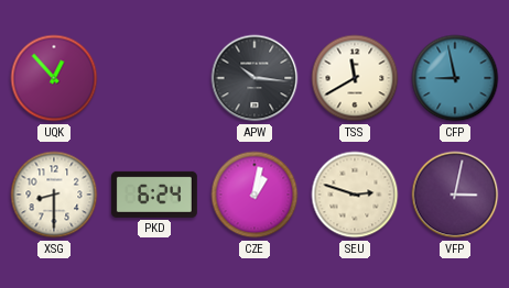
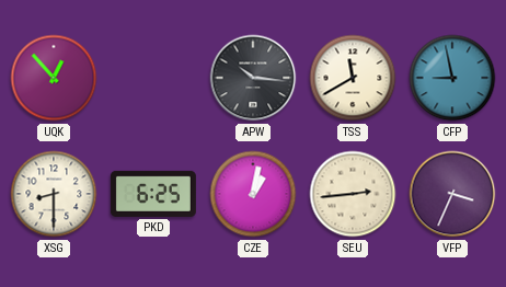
PKD: 6:24 -> 6:25
SEU: 2:48 -> 2:44
VFP: 3:02 -> 3:34
